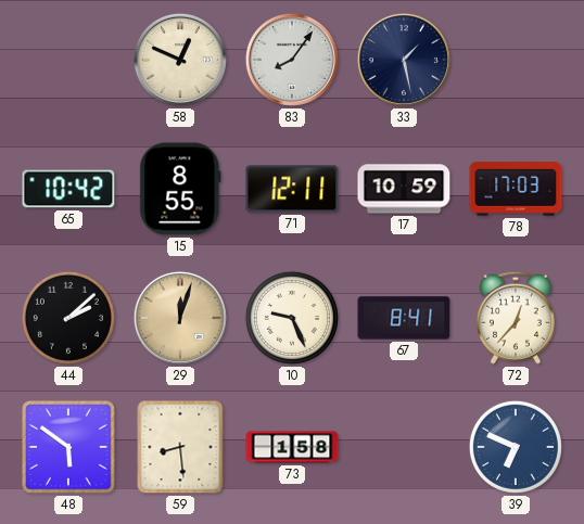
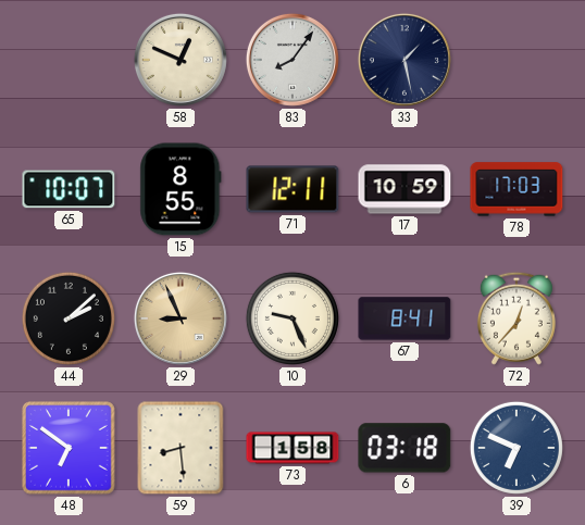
65: 10:42 -> 10:07
29: 12:03 -> 8:56
48: 5:51 -> 6:51
6: none -> 03:18
